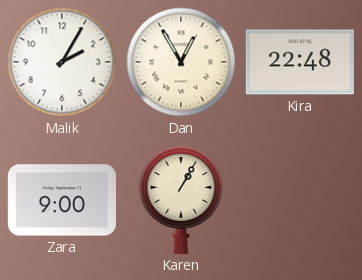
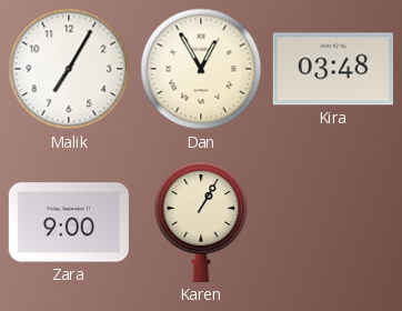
Malik: 2:05 -> 7:05
Kira: 22:48 -> 03:48
